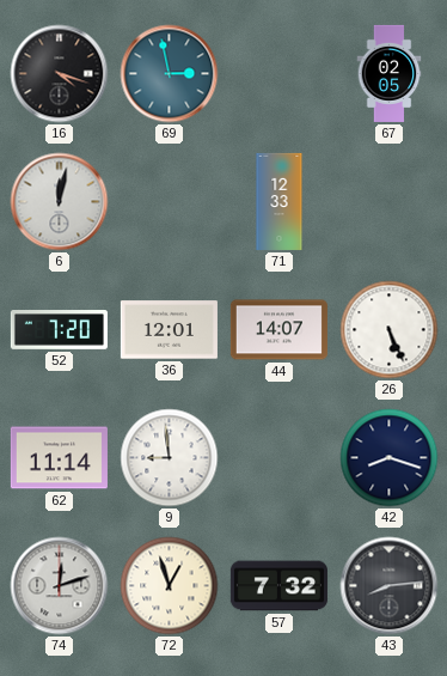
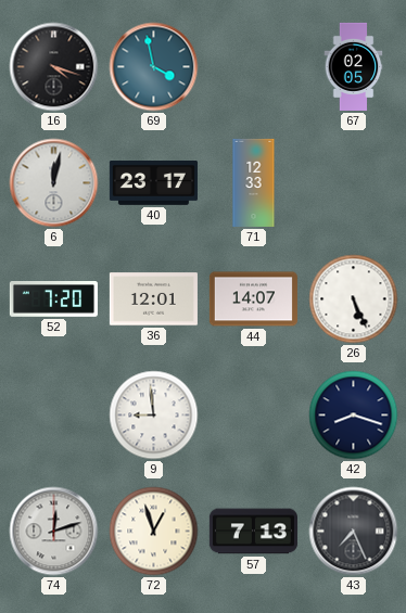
69: 2:58 -> 3:58
40: none -> 23:17
62: 11:14 -> none
57: 7:32 -> 7:13
43: 8:14 -> 7:26
